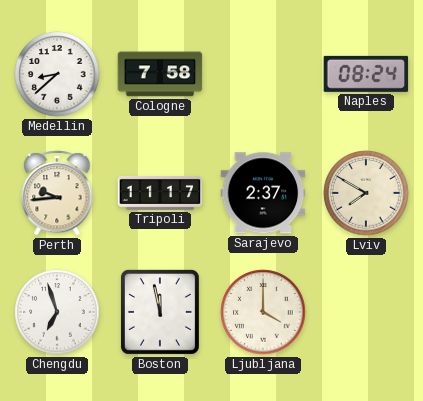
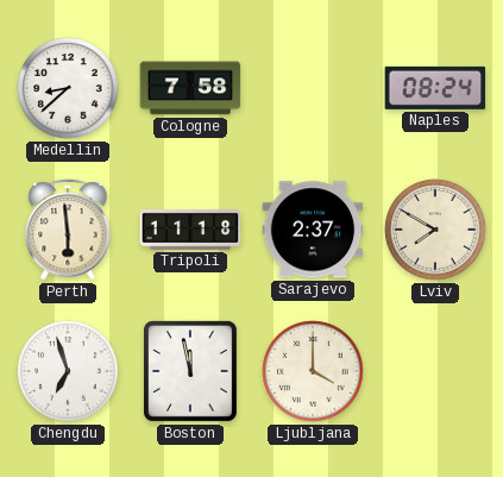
Perth: 9:44 -> 5:59
Tripoli: 11:17 -> 11:18
